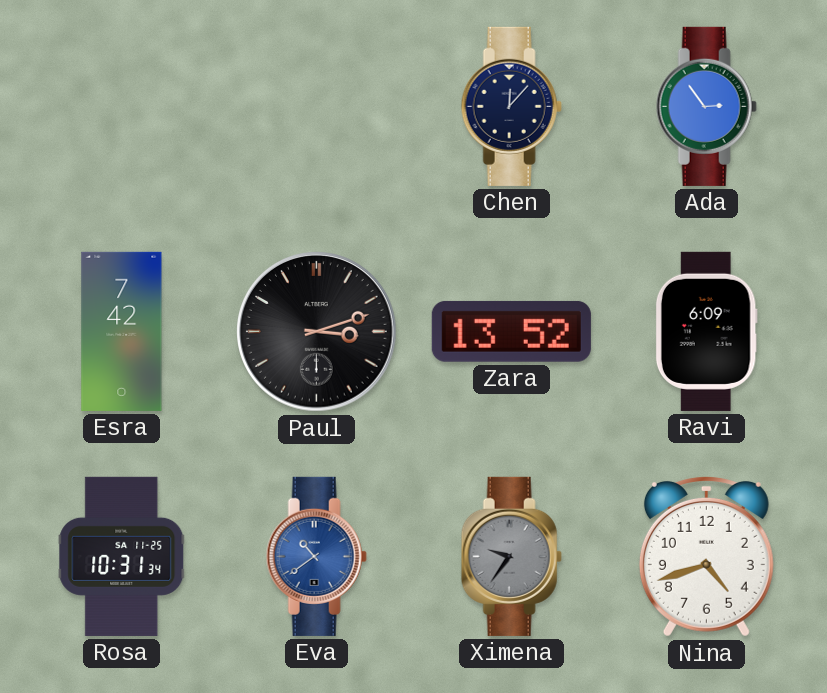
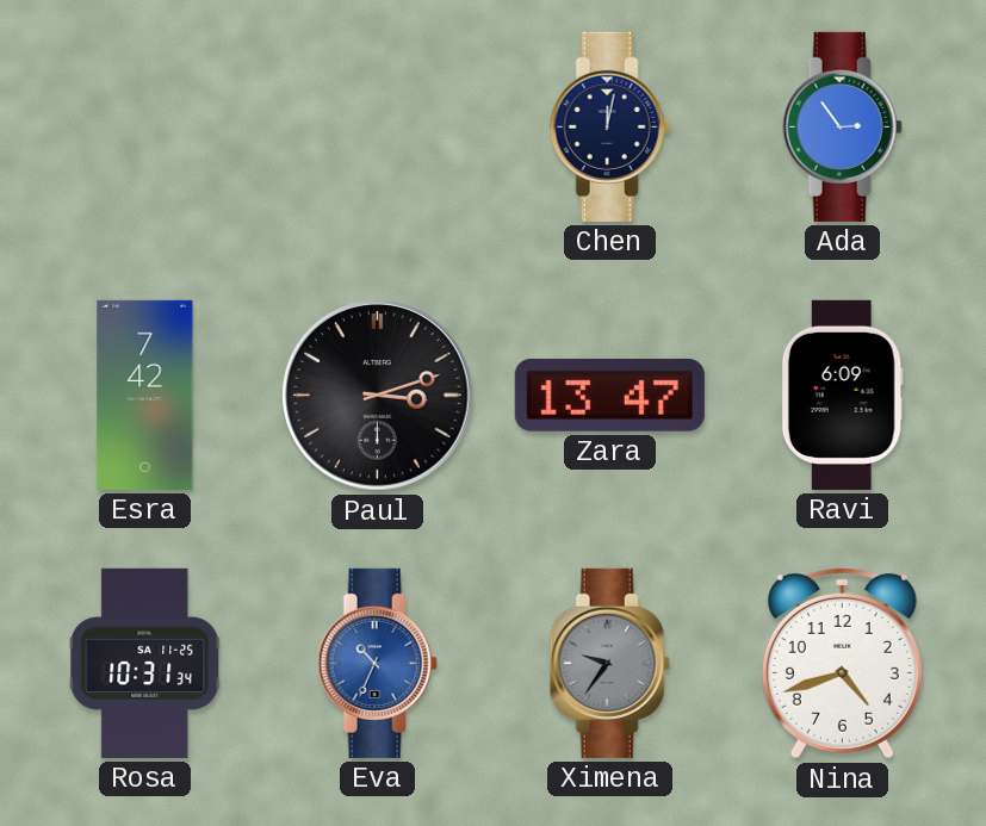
Chen: 12:07 -> 12:02
Zara: 13:52 -> 13:47
Eva: 10:39 -> 10:34
